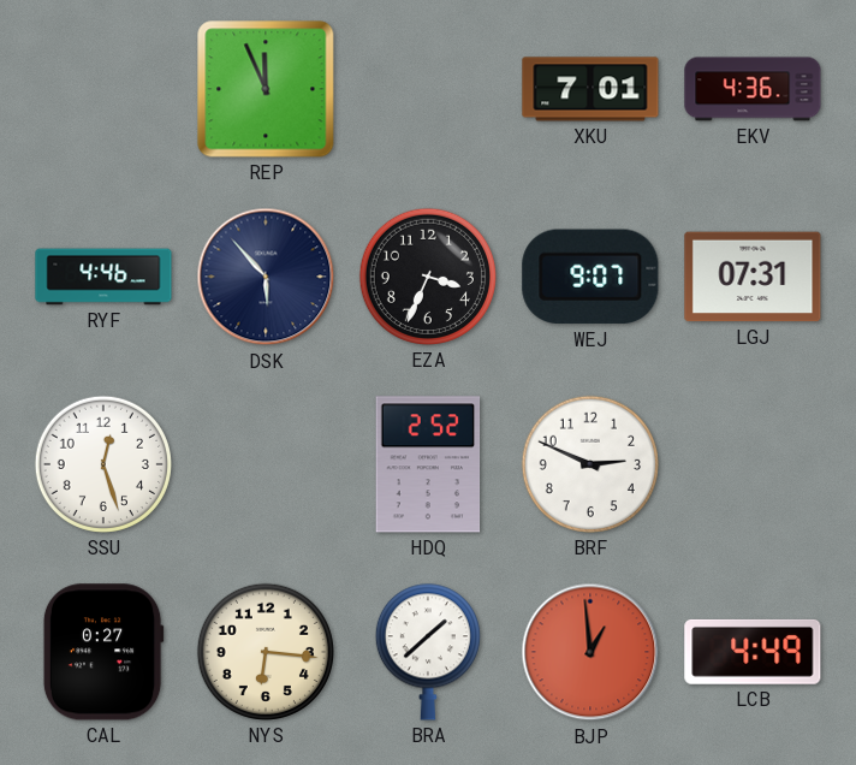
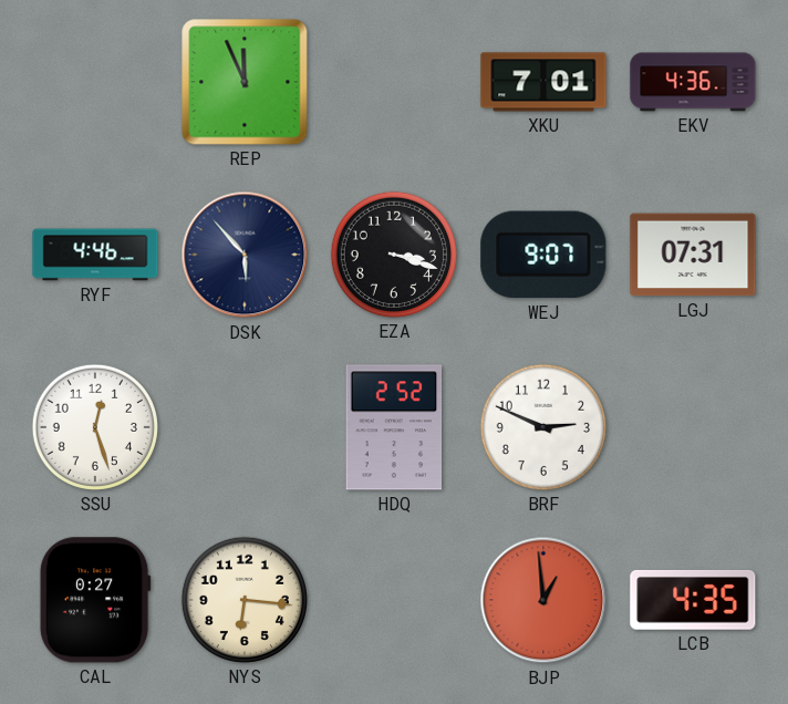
EZA: 3:34 -> 3:18
BRA: 1:38 -> none
LCB: 4:49 -> 4:35
